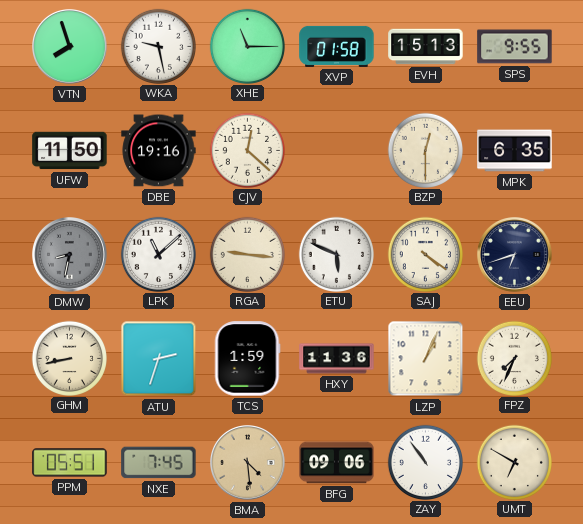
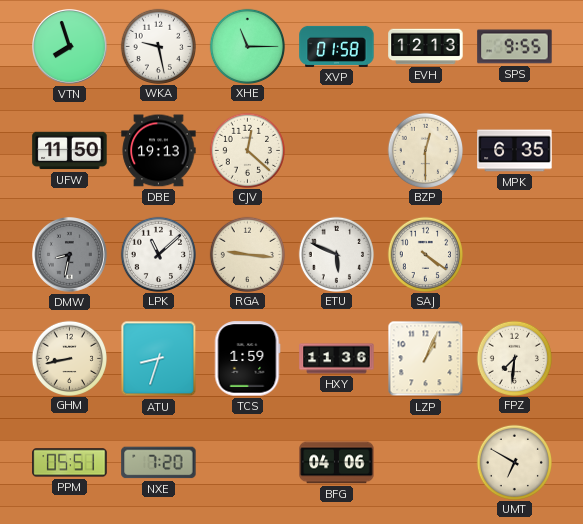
EVH: 15:13 -> 12:13
DBE: 19:16 -> 19:13
EEU: 6:42 -> none
ATU: 2:33 -> 8:33
FPZ: 7:34 -> 7:31
NXE: 7:45 -> 7:20
BMA: 4:29 -> none
BFG: 09:06 -> 04:06
ZAY: 10:54 -> none
